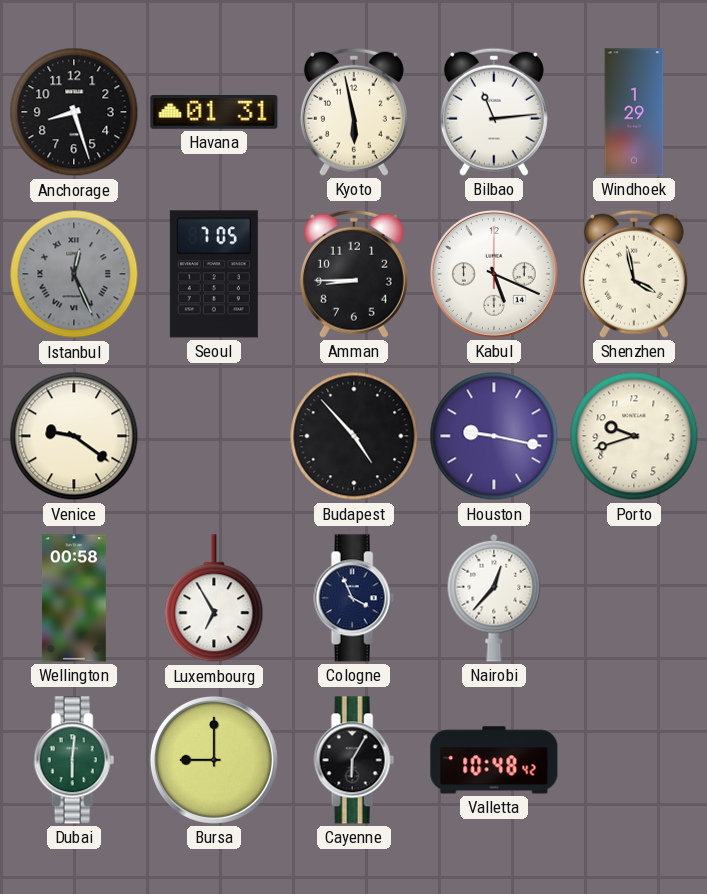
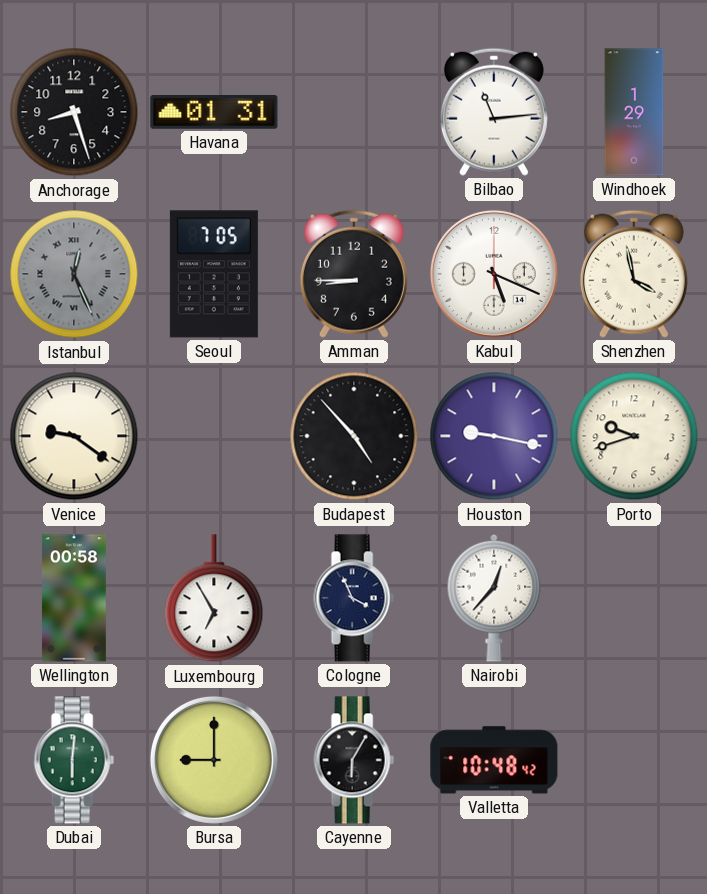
Kyoto: 5:58 -> none
